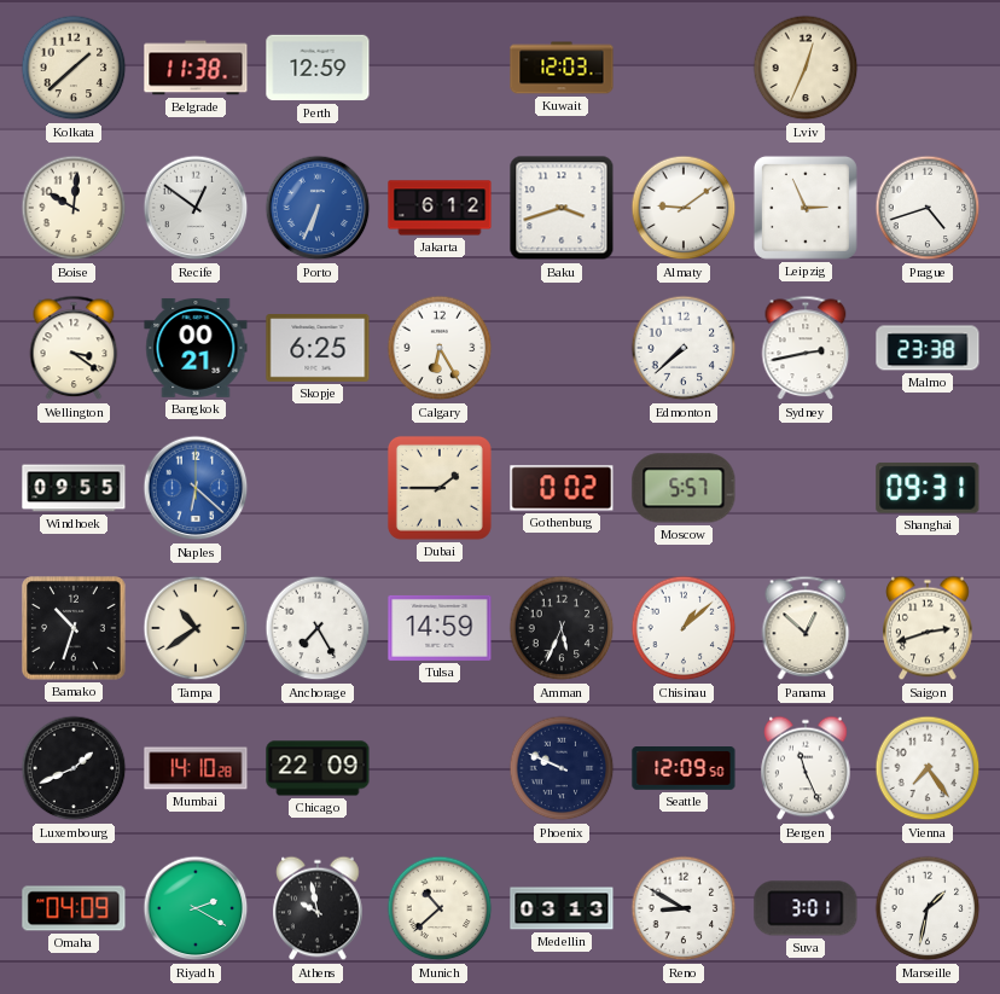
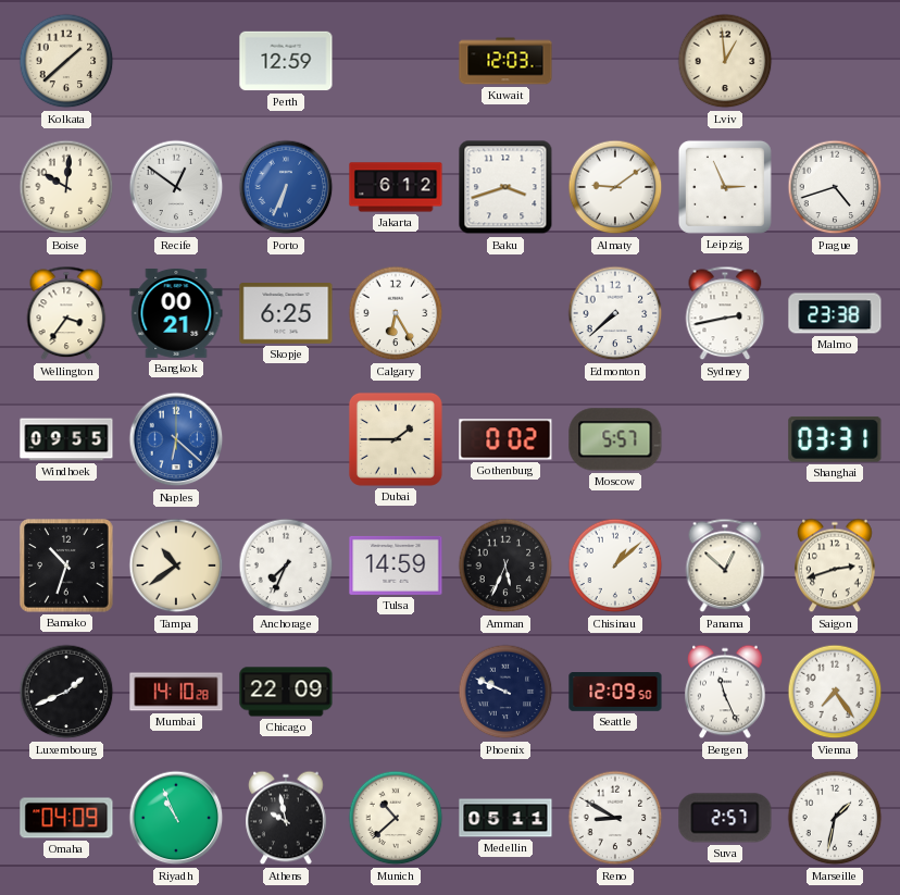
Belgrade: 11:38 -> none
Lviv: 12:34 -> 12:59
Wellington: 3:21 -> 3:36
Shanghai: 09:31 -> 03:31
Anchorage: 7:25 -> 7:34
Riyadh: 2:20 -> 10:56
Medellin: 03:13 -> 05:11
Suva: 3:01 -> 2:57
